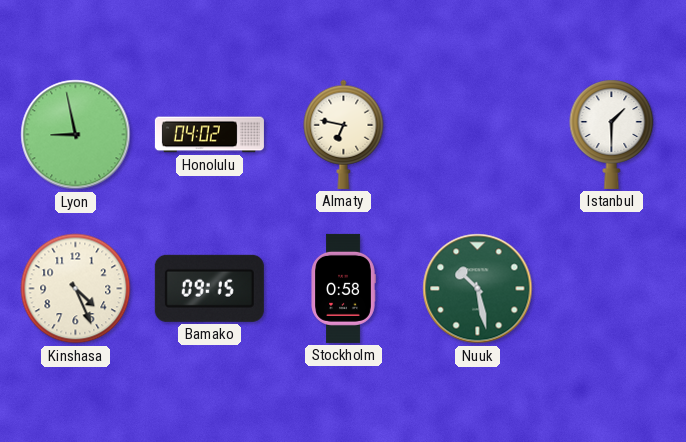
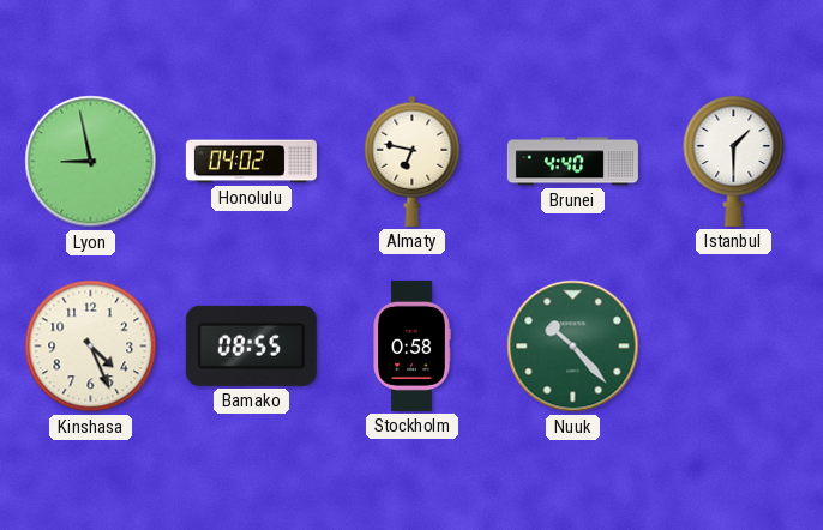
Brunei: none -> 4:40
Bamako: 09:15 -> 08:55
Nuuk: 10:28 -> 10:23
